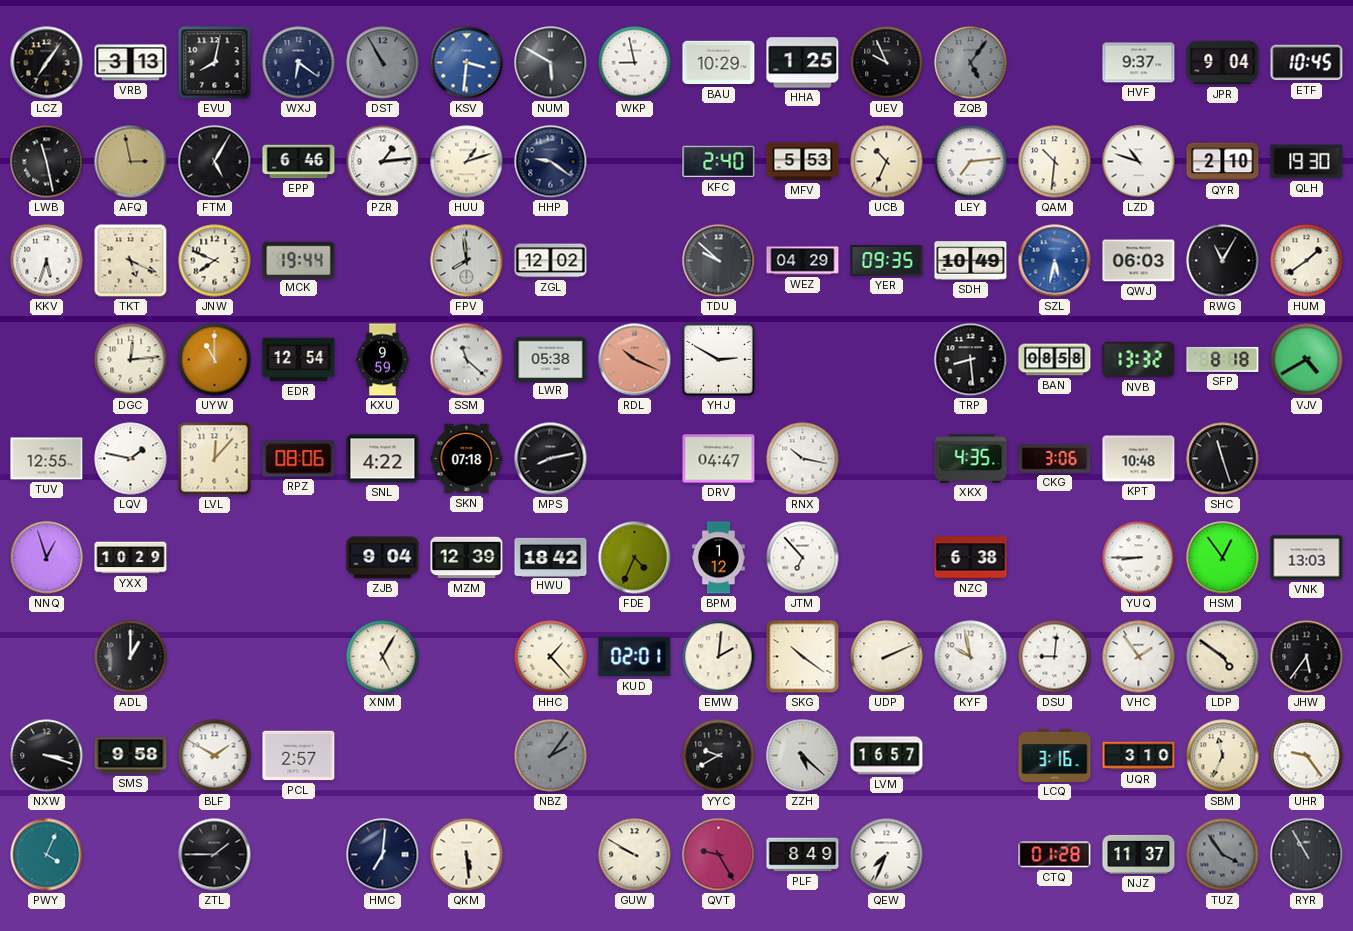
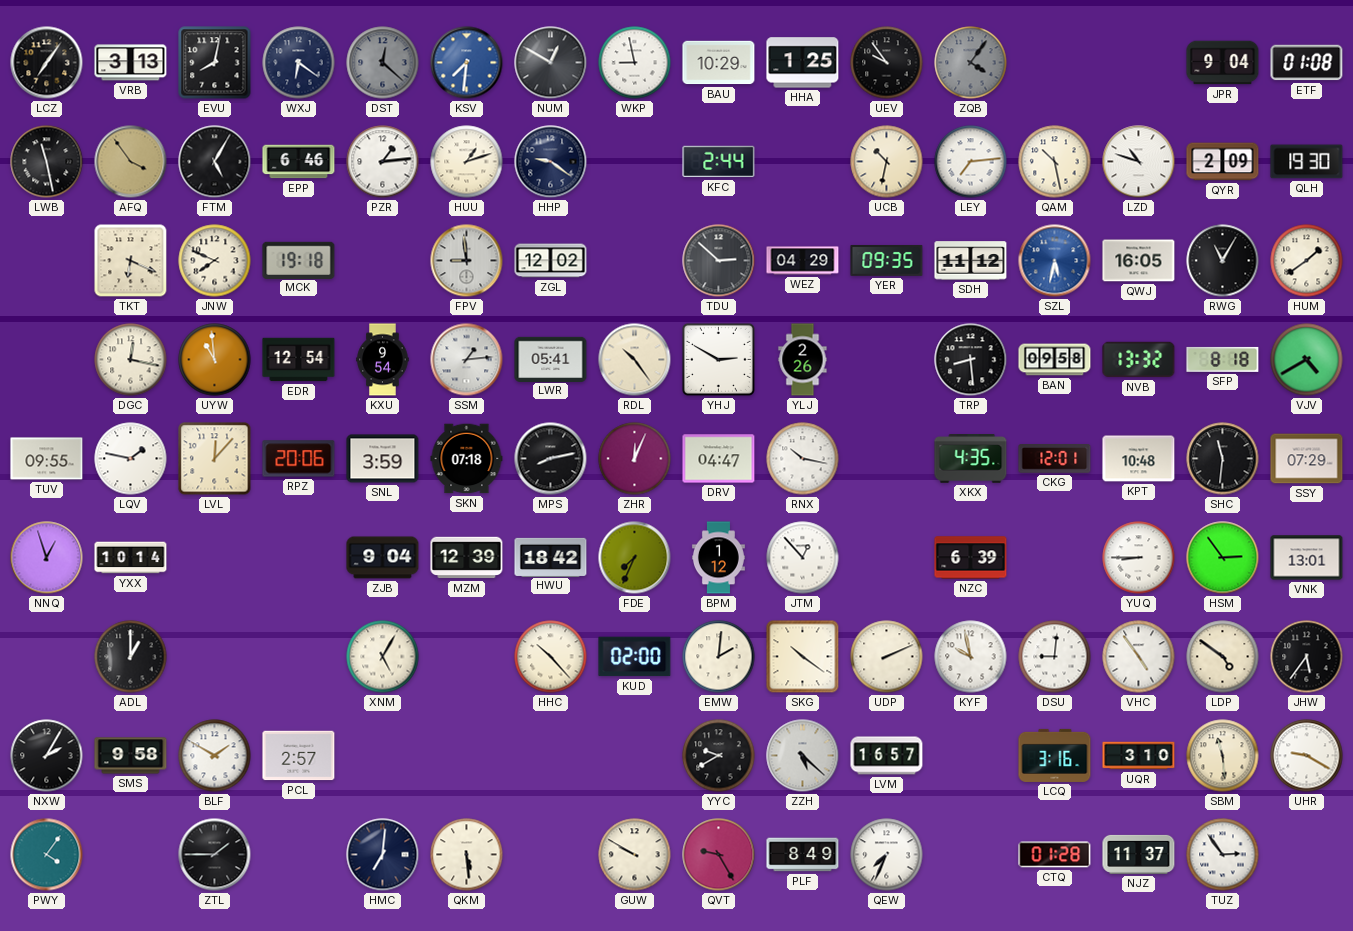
DST: 10:55 -> 12:22
KSV: 3:31 -> 7:31
NUM: 5:50 -> 12:50
UEV: 9:56 -> 9:54
ZQB: 5:06 -> 4:06
HVF: 9:37 -> none
ETF: 10:45 -> 01:08
AFQ: 2:58 -> 3:54
KFC: 2:40 -> 2:44
MFV: 5:53 -> none
UCB: 10:34 -> 10:32
QAM: 10:31 -> 10:28
QYR: 2:10 -> 2:09
KKV: 5:33 -> none
TKT: 5:19 -> 6:19
MCK: 19:44 -> 19:18
FPV: 7:59 -> 8:59
TDU: 9:52 -> 2:52
SDH: 10:49 -> 11:12
QWJ: 06:03 -> 16:05
DGC: 12:14 -> 12:17
UYW: 11:00 -> 10:59
KXU: 9:59 -> 9:54
SSM: 11:22 -> 1:14
LWR: 05:38 -> 05:41
RDL: 10:19 -> 10:24
RDL dial: salmon -> cream
YLJ: none -> 2:26
BAN: 08:58 -> 09:58
TUV: 12:55 -> 09:55
RPZ: 08:06 -> 20:06
SNL: 4:22 -> 3:59
ZHR: none -> 12:04
CKG: 3:06 -> 12:01
SHC: 11:27 -> 11:31
SSY: none -> 07:29
YXX: 10:29 -> 10:14
FDE: 4:34 -> 7:34
JTM: 6:53 -> 12:53
NZC: 6:38 -> 6:39
HSM: 12:54 -> 2:54
VNK: 13:03 -> 13:01
HHC: 1:23 -> 10:23
KUD: 02:01 -> 02:00
VHC: 1:54 -> 4:54
NXW: 3:18 -> 2:05
NBZ: 2:06 -> none
SBM: 11:34 -> 11:29
UHR: 9:24 -> 9:20
PWY: 4:04 -> 4:06
TUZ: 3:54 -> 2:54
TUZ dial: grey -> white
RYR: 10:55 -> none
